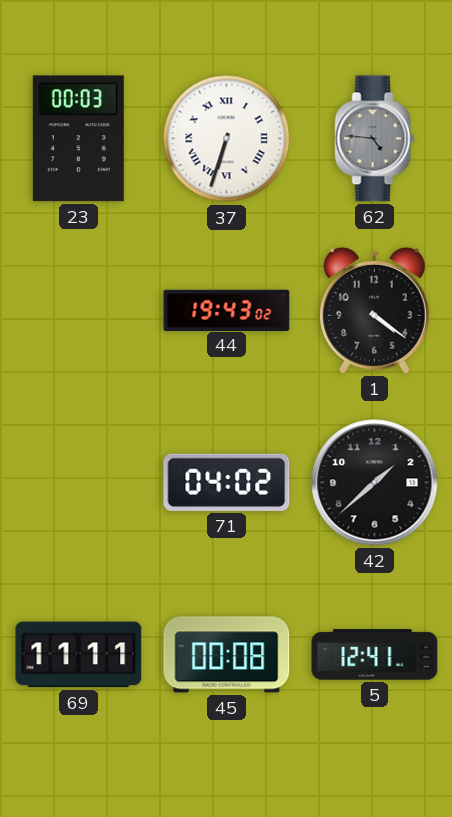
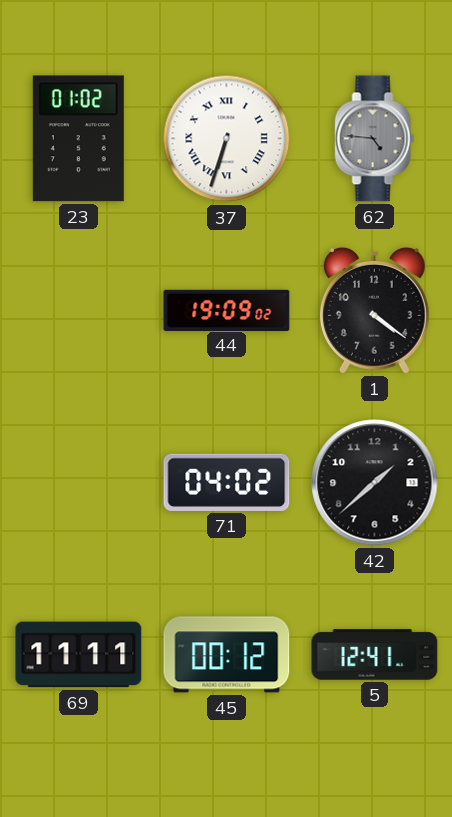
23: 00:03 -> 01:02
44: 19:43 -> 19:09
45: 00:08 -> 00:12
